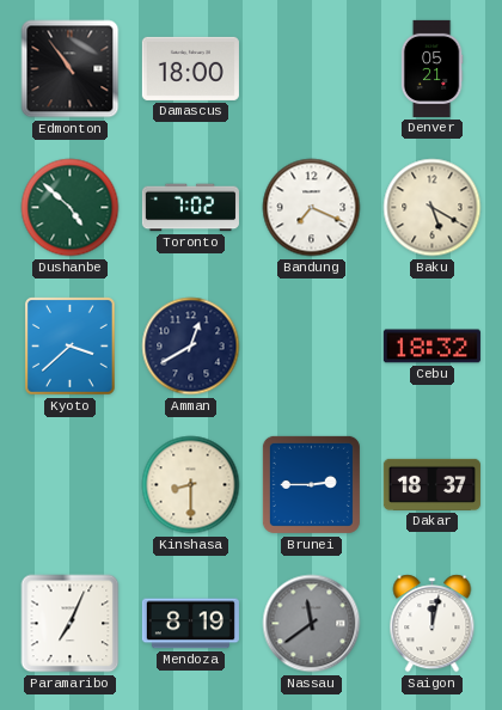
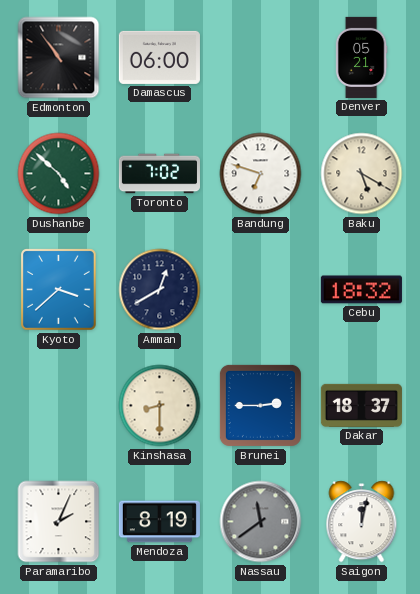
Damascus: 18:00 -> 06:00
Bandung: 7:19 -> 6:48
Paramaribo: 7:04 -> 2:04
